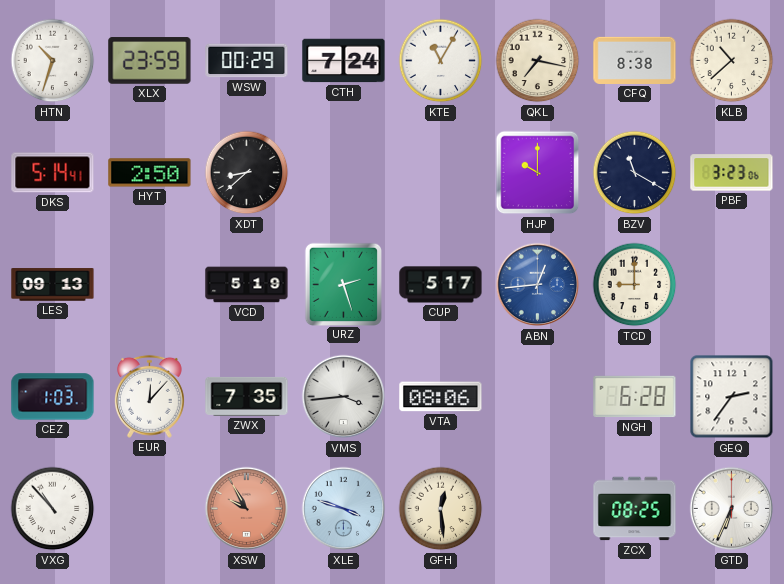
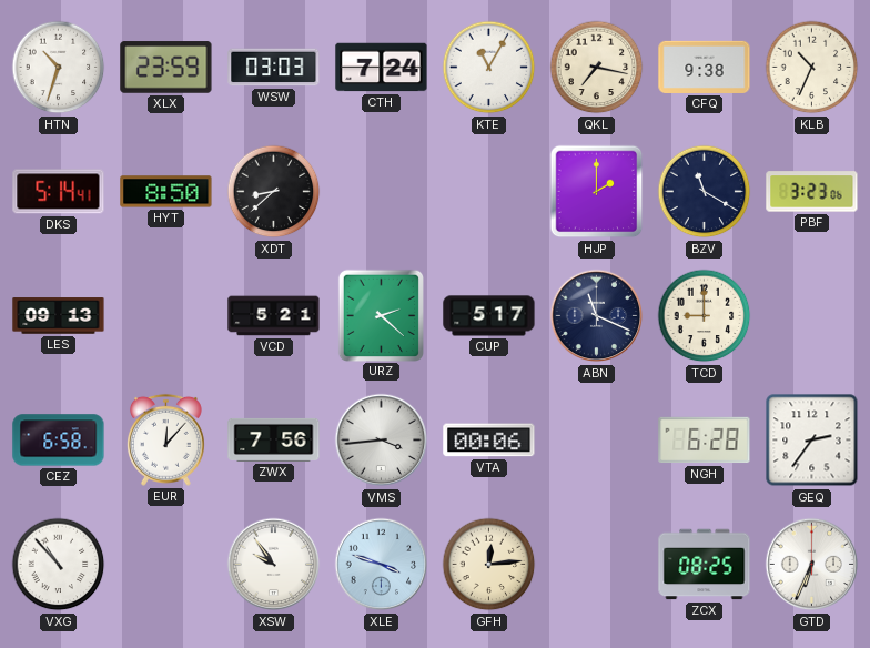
WSW: 00:29 -> 03:03
CFQ: 8:38 -> 9:38
KLB: 10:38 -> 10:34
HYT: 2:50 -> 8:50
HJP: 10:00 -> 2:00
VCD: 5:19 -> 5:21
URZ: 2:27 -> 2:22
ABN: 12:44 -> 11:19
ABN dial: blue -> navy
CEZ: 1:03 -> 6:58
ZWX: 7:35 -> 7:56
VTA: 08:06 -> 00:06
XSW: 9:55 -> 9:54
XSW dial: salmon -> white
GFH: 12:29 -> 12:14
